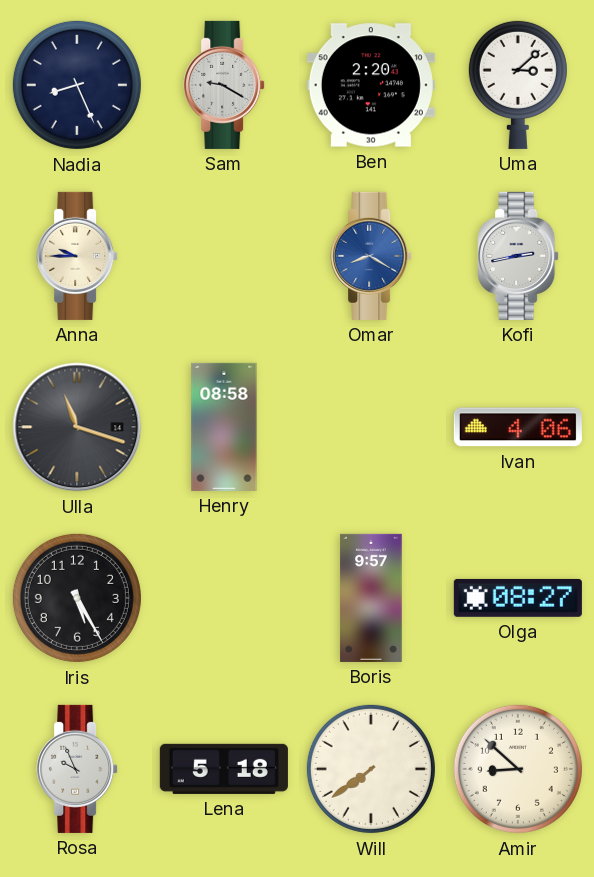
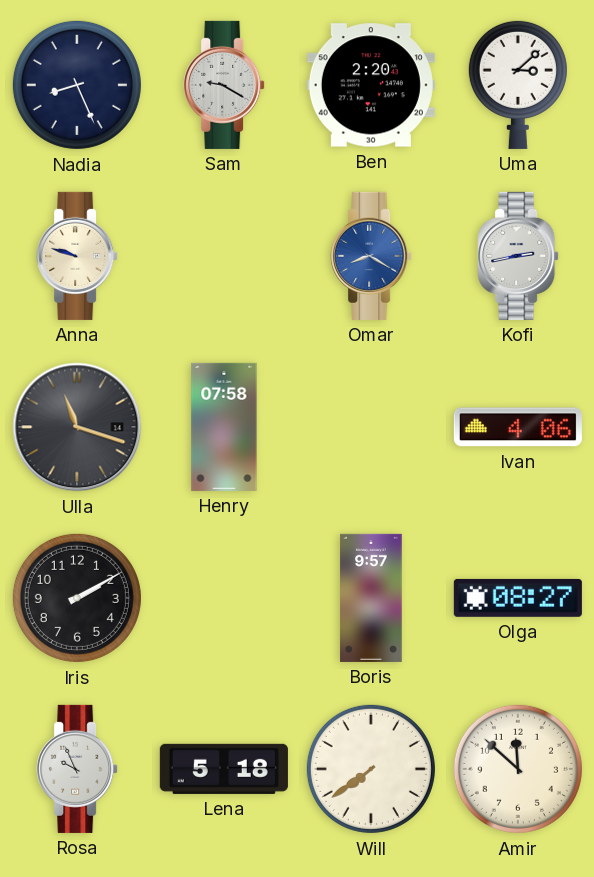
Anna: 9:45 -> 9:48
Henry: 08:58 -> 07:58
Iris: 5:25 -> 2:10
Amir: 8:52 -> 11:52
